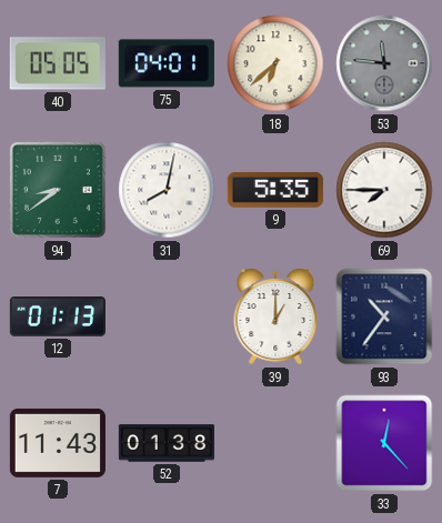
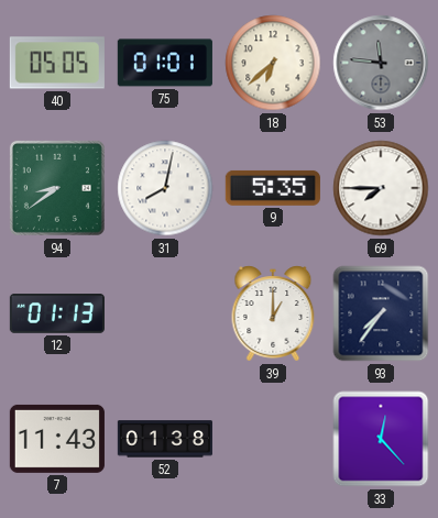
75: 04:01 -> 01:01
93: 10:36 -> 7:36
